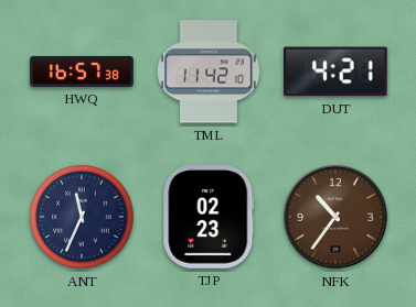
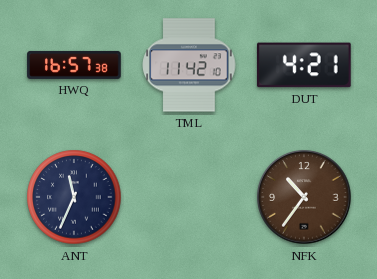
TJP: 02:23 -> none
